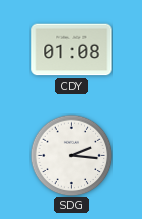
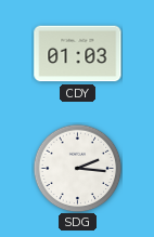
CDY: 01:08 -> 01:03
